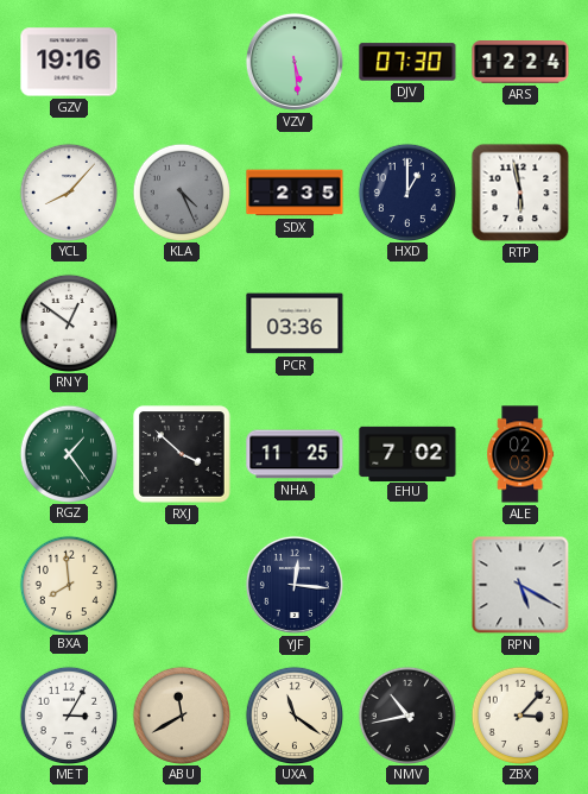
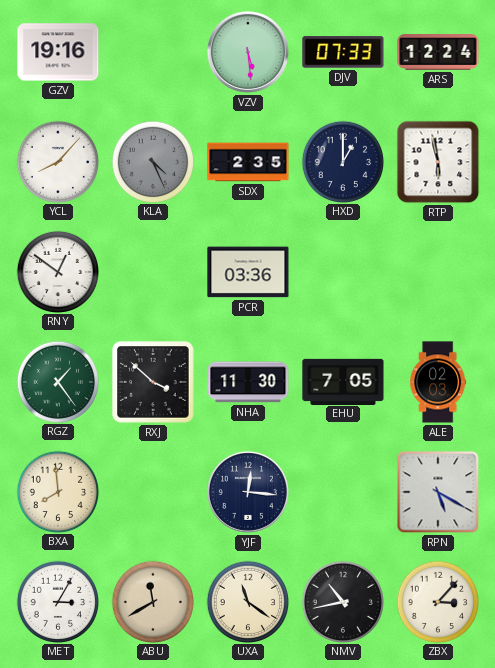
DJV: 07:30 -> 07:33
NHA: 11:25 -> 11:30
EHU: 7:02 -> 7:05
